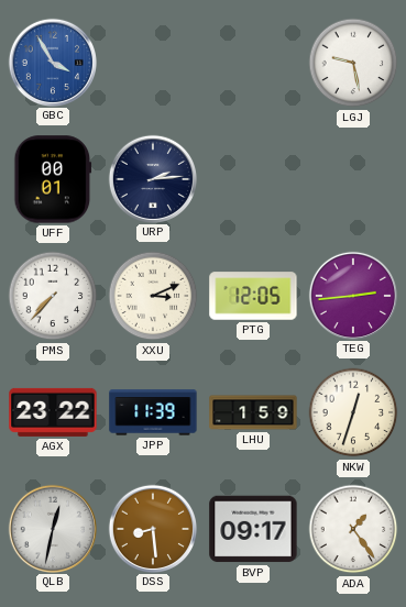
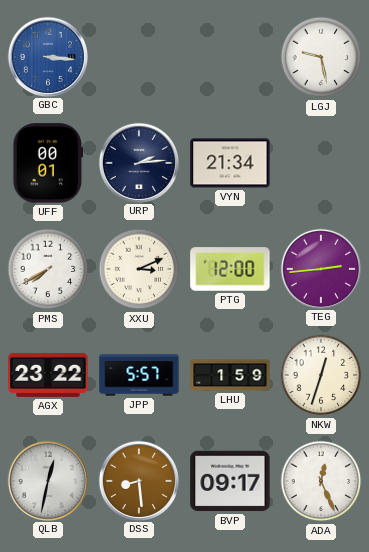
GBC: 3:55 -> 3:16
VYN: none -> 21:34
PMS: 7:37 -> 7:40
PTG: 12:05 -> 12:00
JPP: 11:39 -> 5:57
ADA: 1:24 -> 12:26
